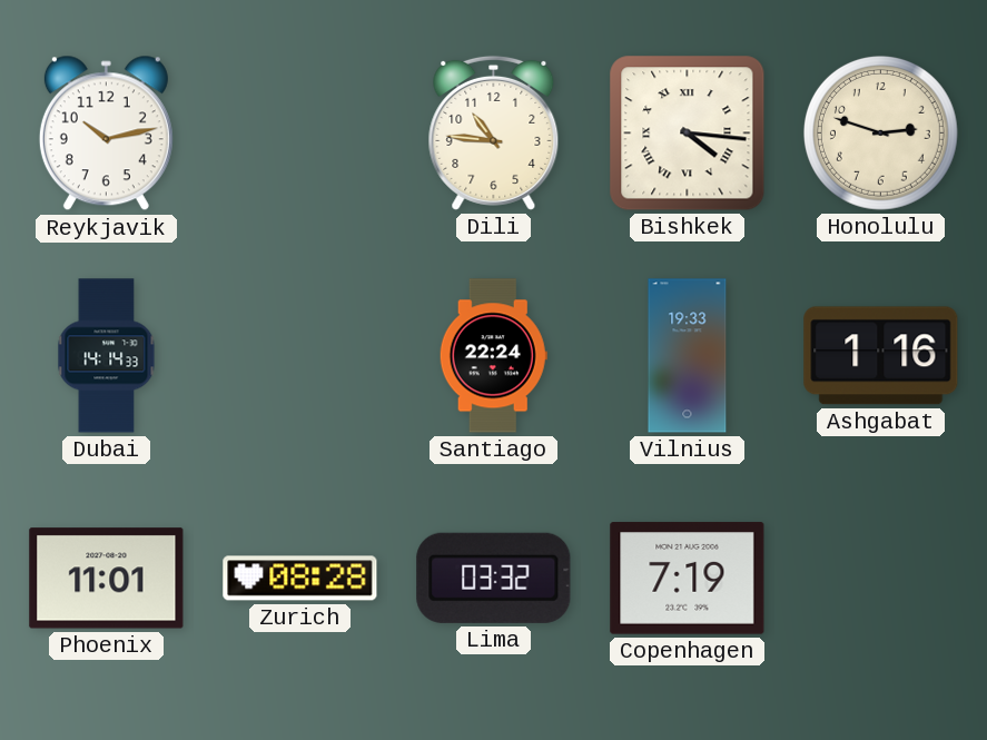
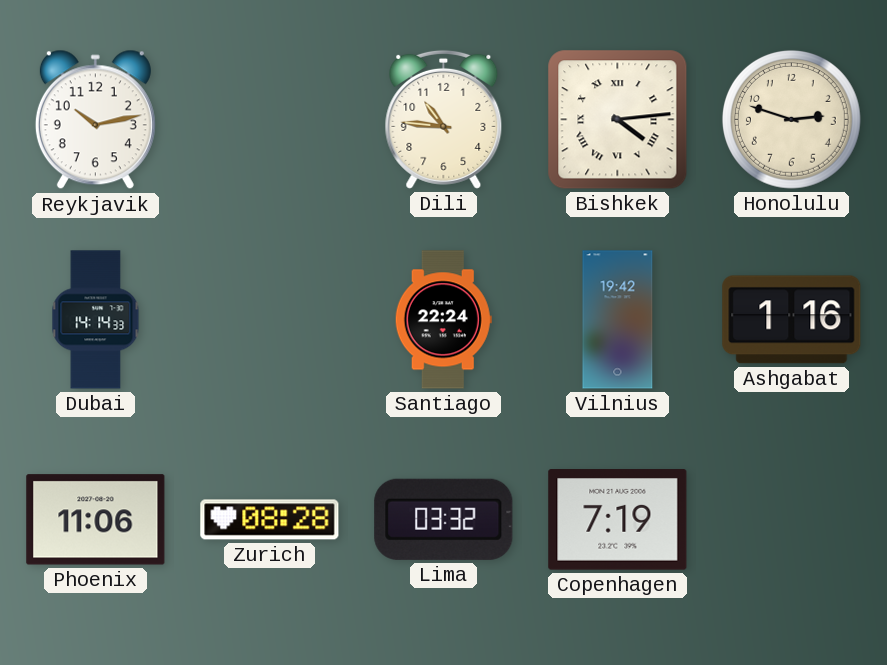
Bishkek: 4:16 -> 4:14
Vilnius: 19:33 -> 19:42
Phoenix: 11:01 -> 11:06
